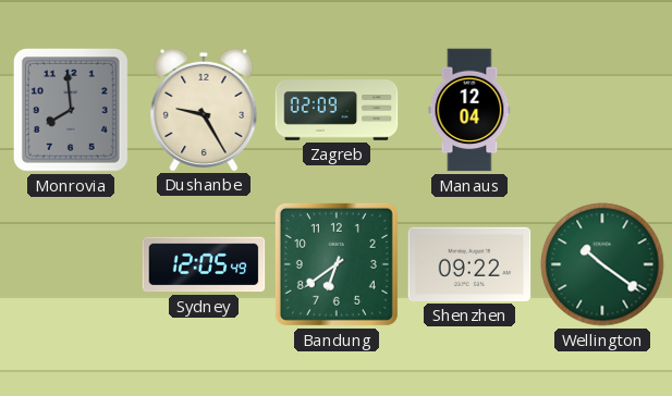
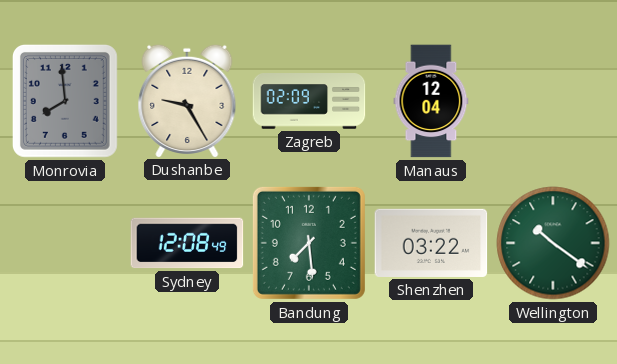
Sydney: 12:05 -> 12:08
Bandung: 6:39 -> 7:29
Shenzhen: 09:22 -> 03:22
